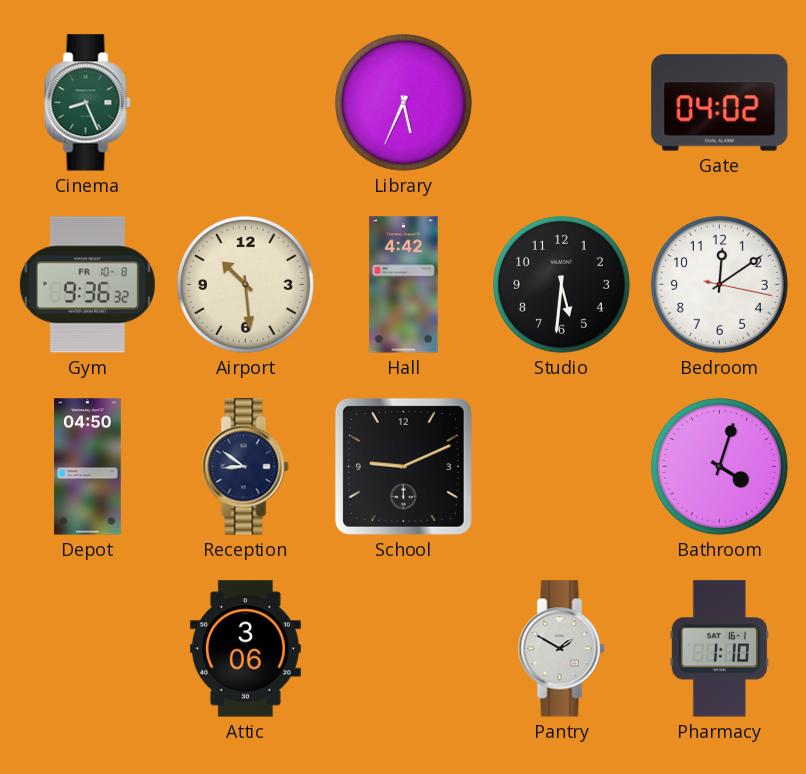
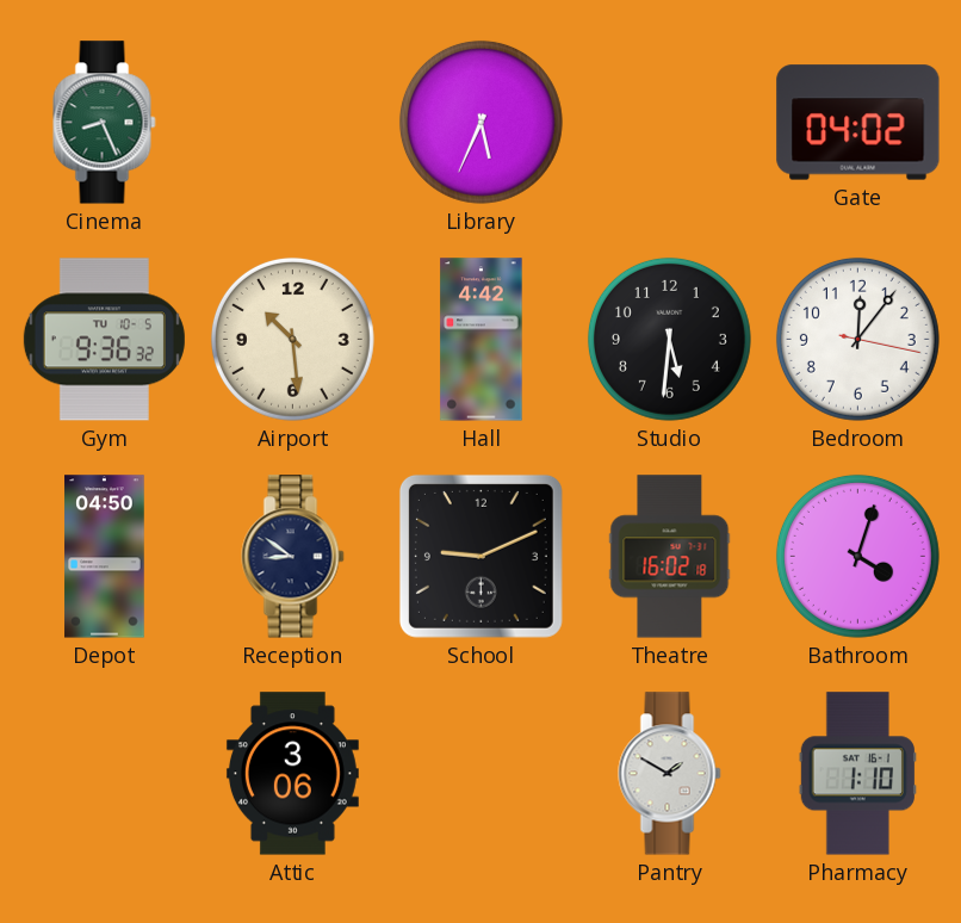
Gym date: FR 10-8 -> TU 10-5
Bedroom: 12:09 -> 12:06
Theatre: none -> 16:02
